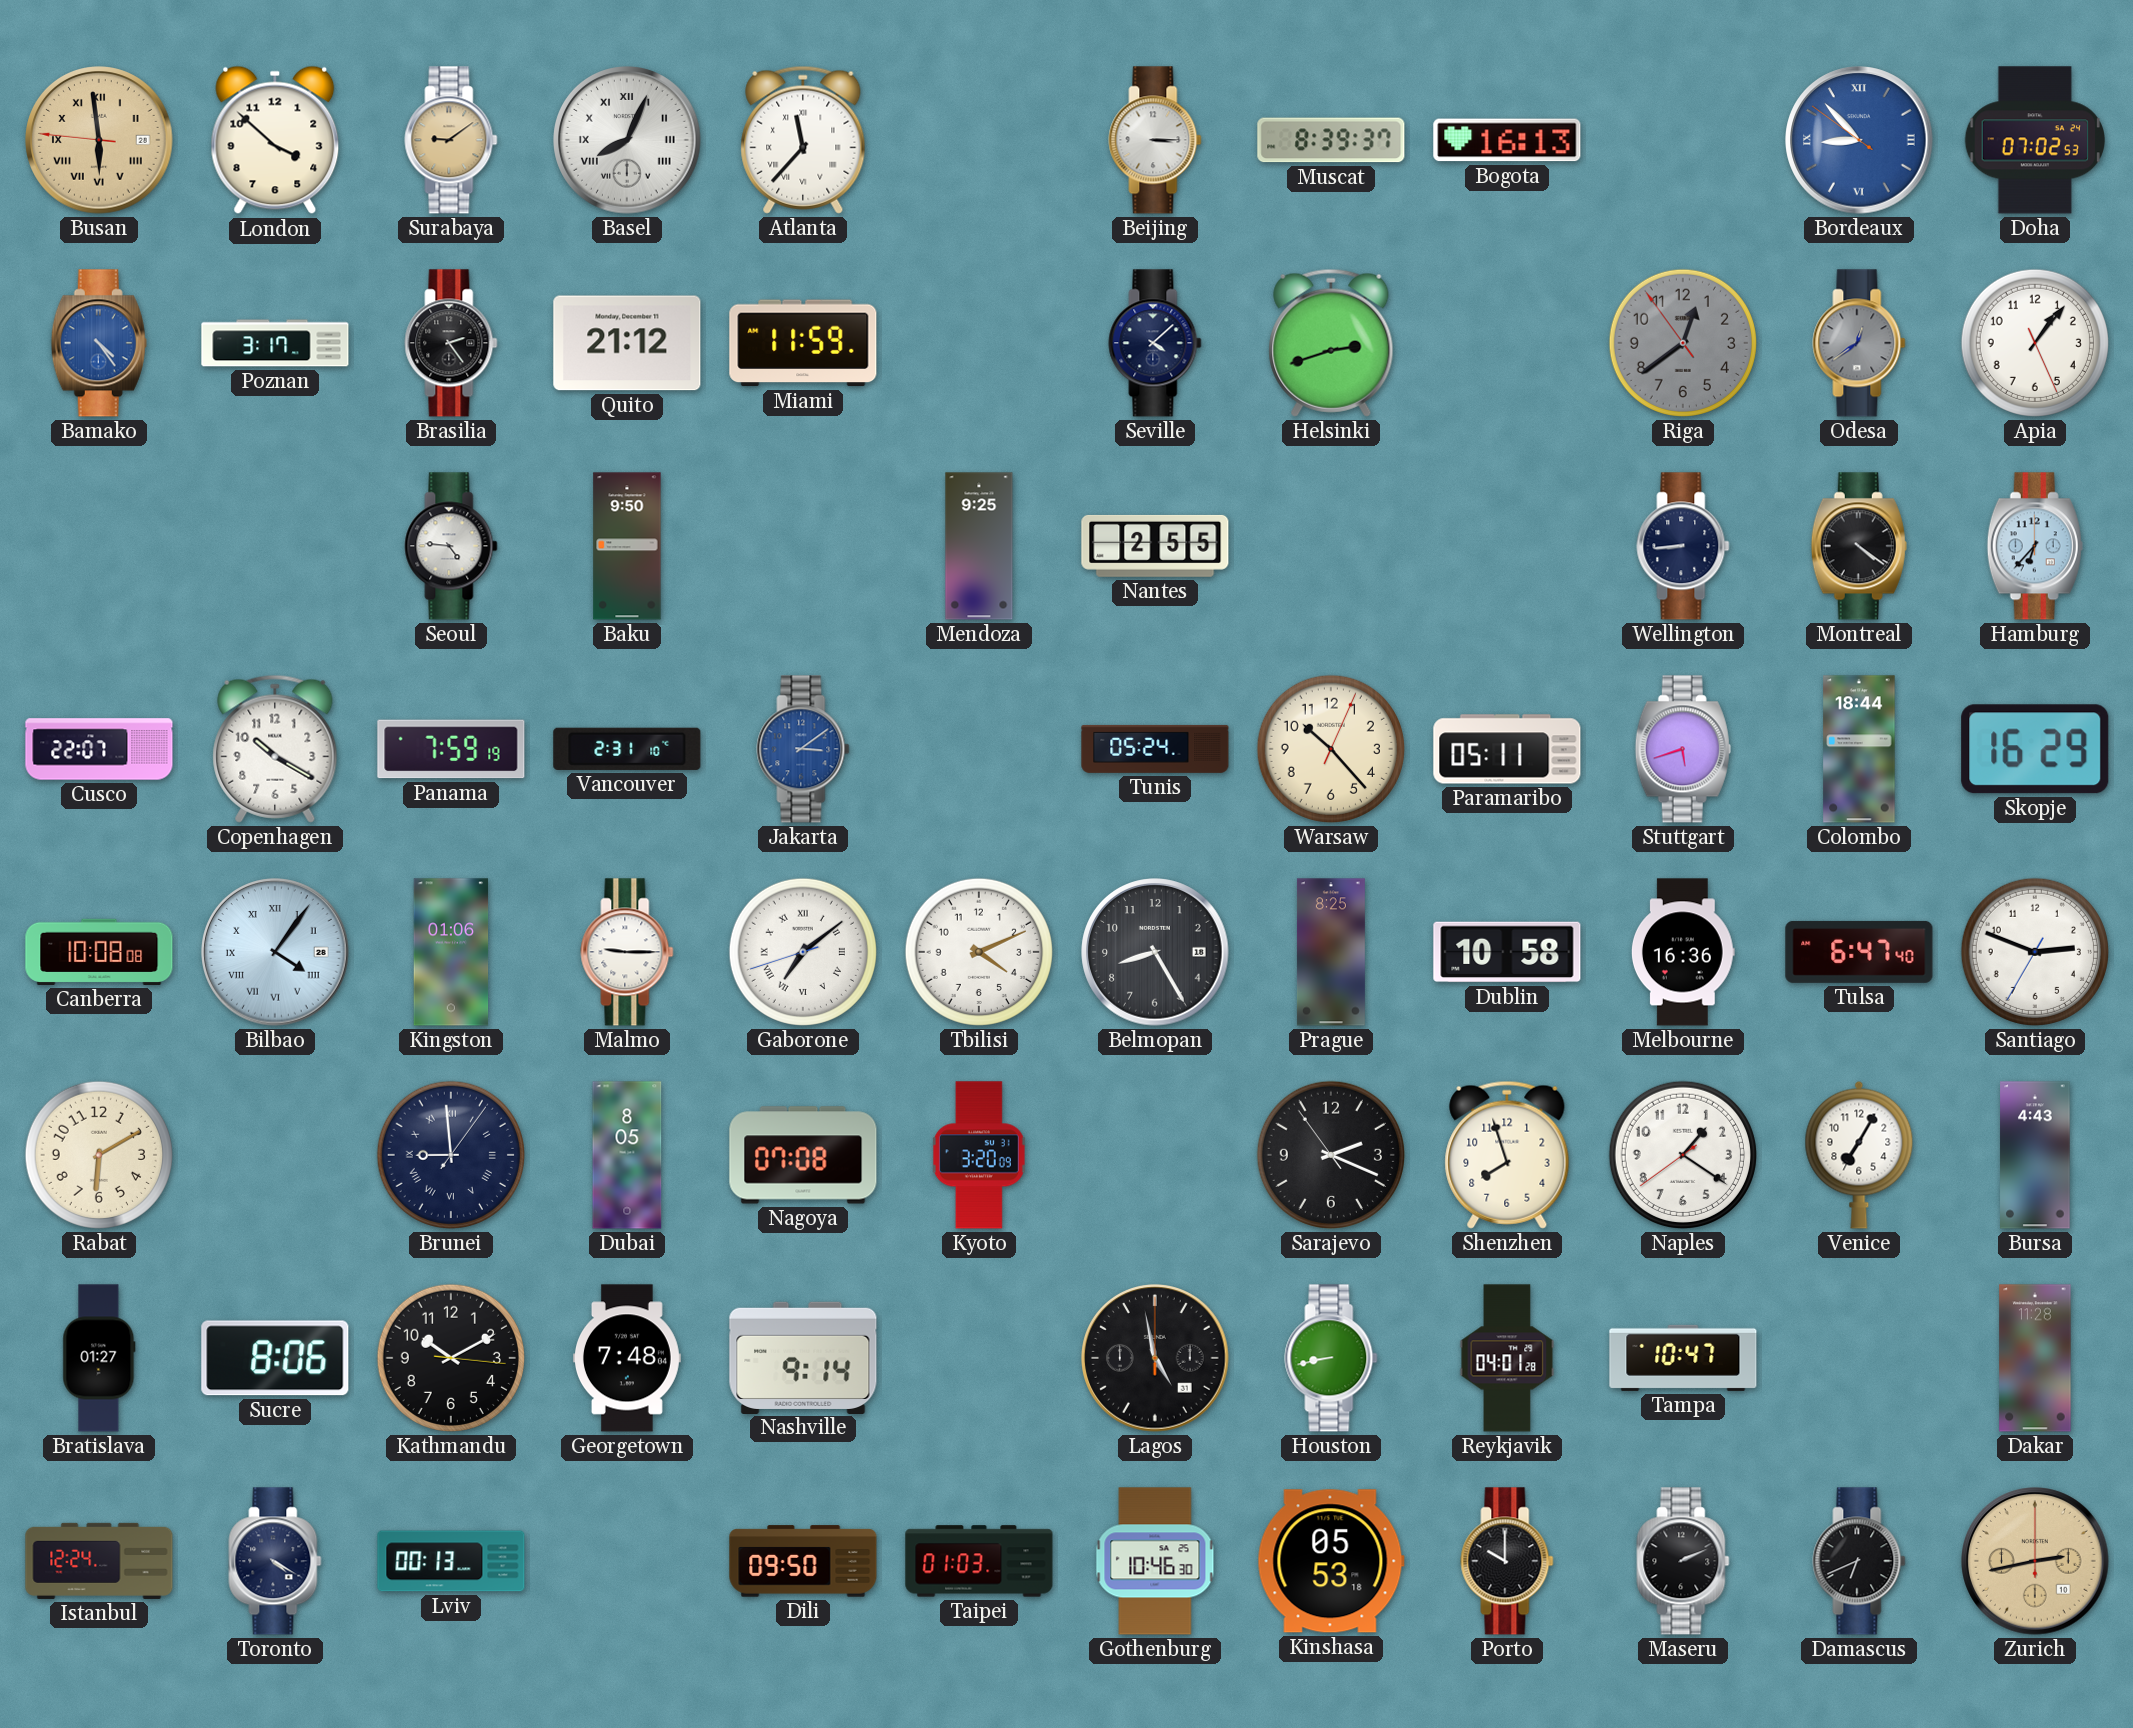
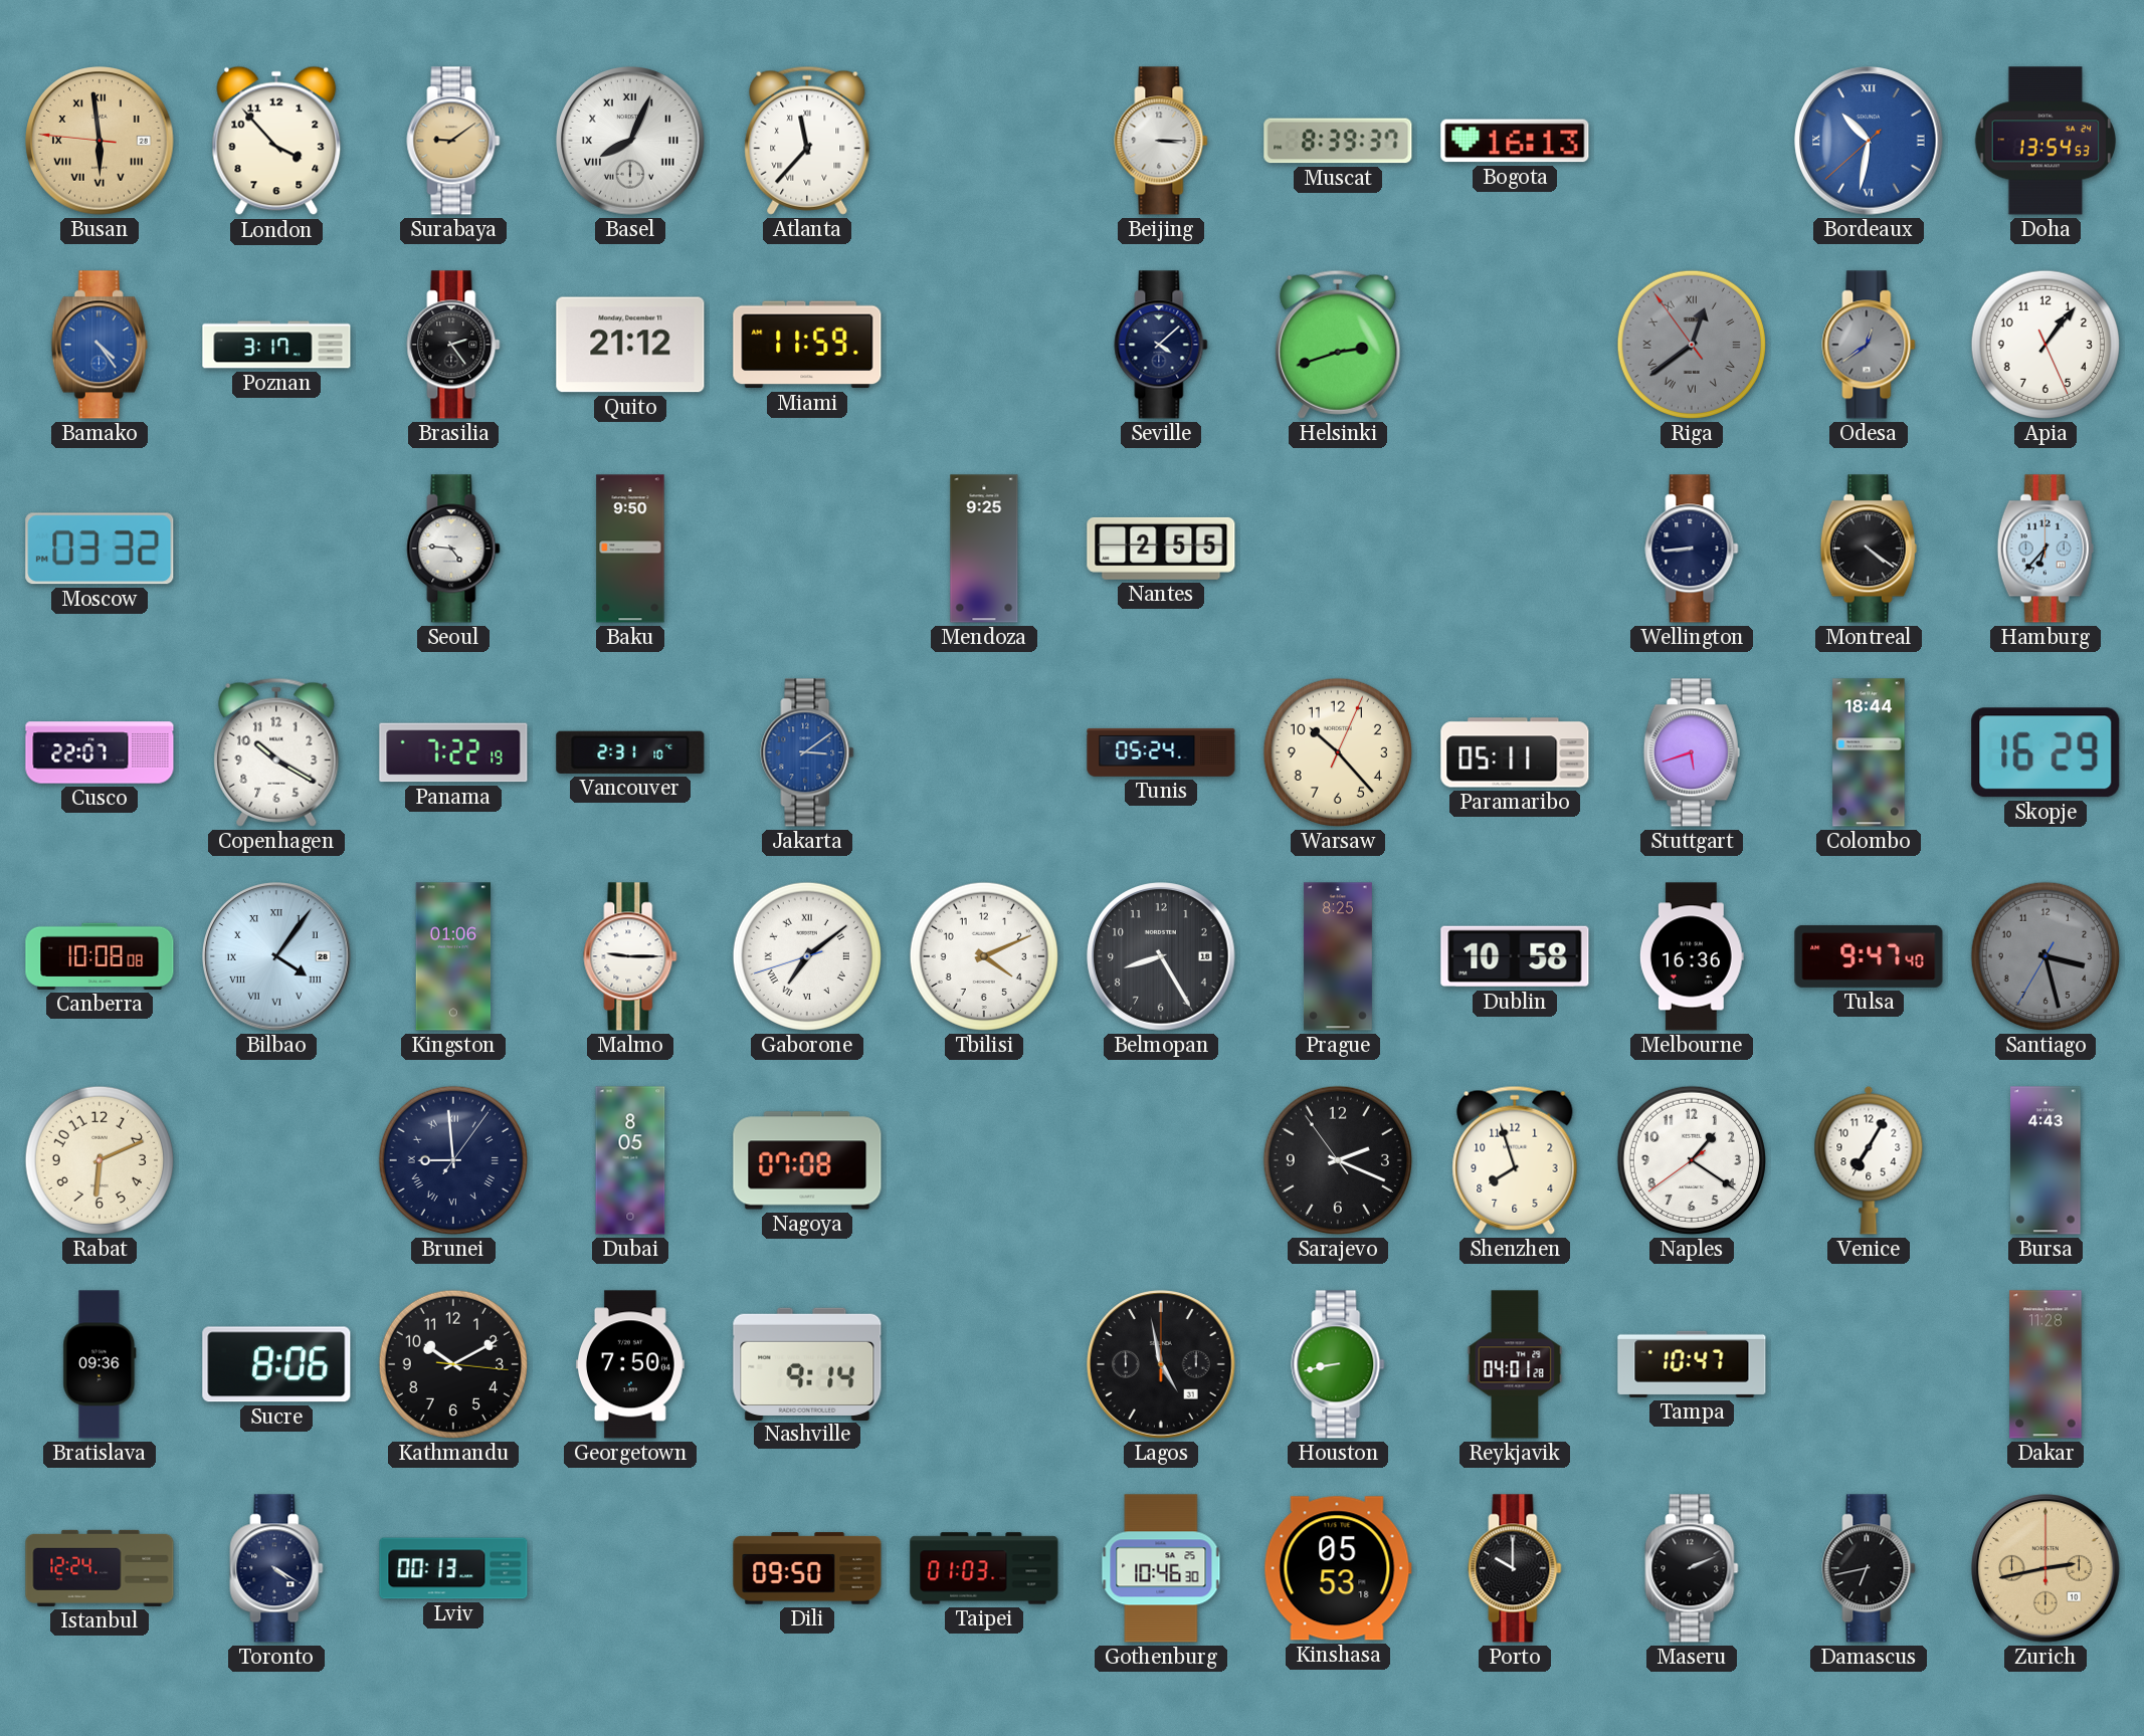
London: 3:52 -> 3:53
Bordeaux: 8:52 -> 10:31
Doha: 07:02 -> 13:54
Riga numerals: Arabic -> Roman
Moscow: none -> 03:32
Panama: 7:59 -> 7:22
Tulsa: 6:47 -> 9:47
Santiago: 2:48 -> 3:27
Santiago dial: white -> grey
Rabat: 6:10 -> 6:11
Kyoto: 3:20 -> none
Bratislava: 01:27 -> 09:36
Georgetown: 7:48 -> 7:50
Damascus: 6:41 -> 6:43
